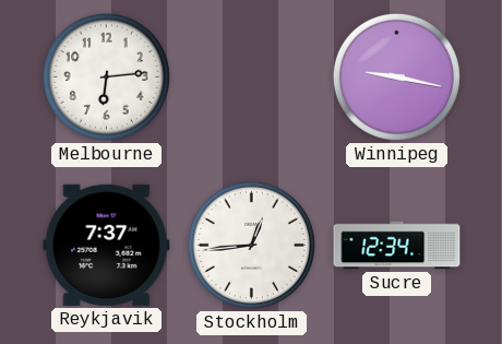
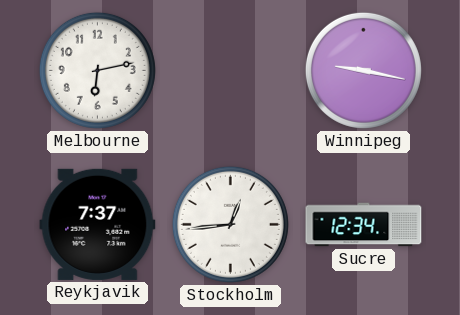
Melbourne: 6:14 -> 6:13
